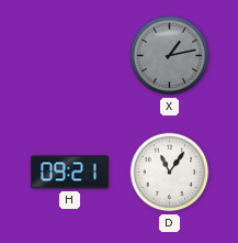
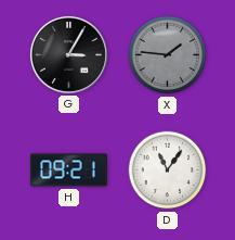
G: none -> 3:05
X: 1:13 -> 1:46
